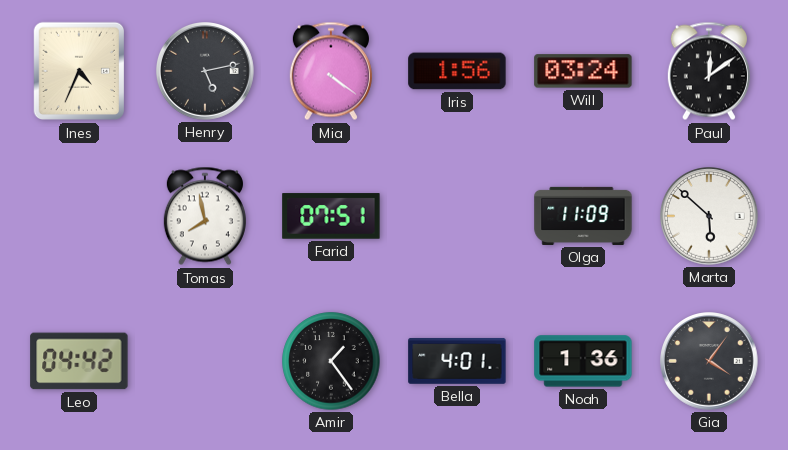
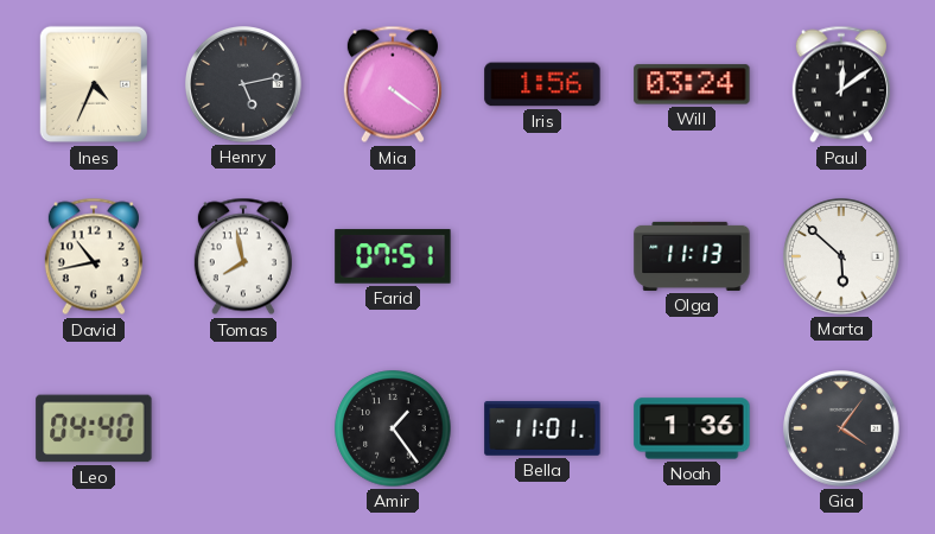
David: none -> 10:43
Olga: 11:09 -> 11:13
Leo: 04:42 -> 04:40
Bella: 4:01 -> 11:01
